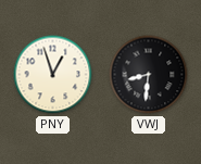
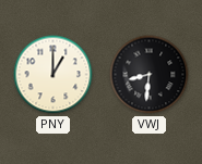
PNY: 12:57 -> 1:00
